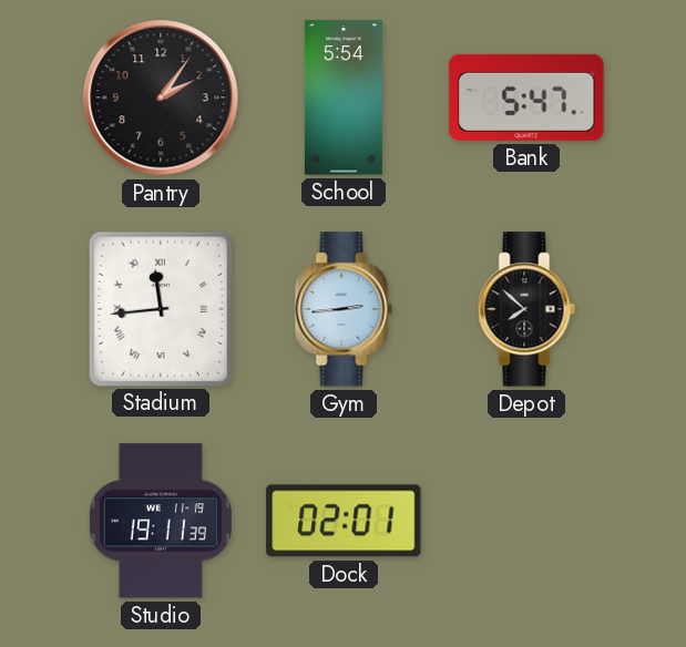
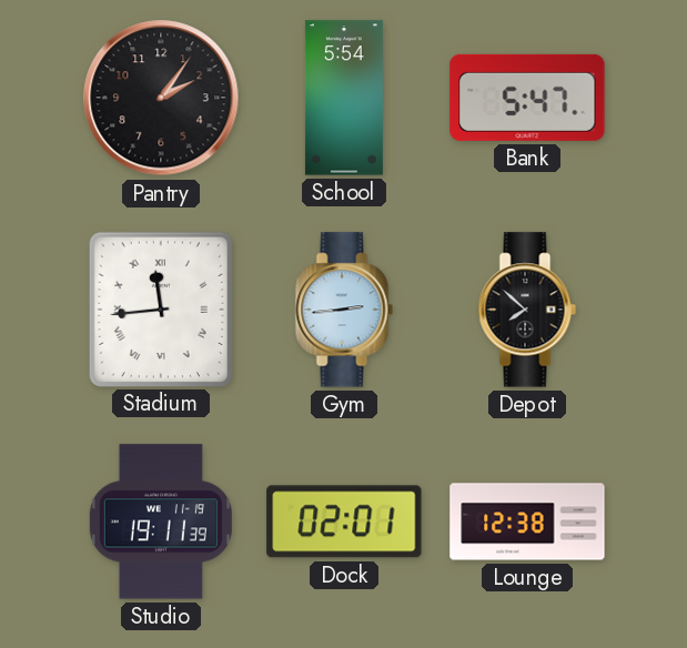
Lounge: none -> 12:38
